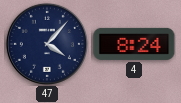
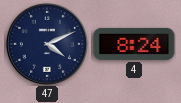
47: 4:07 -> 4:11
